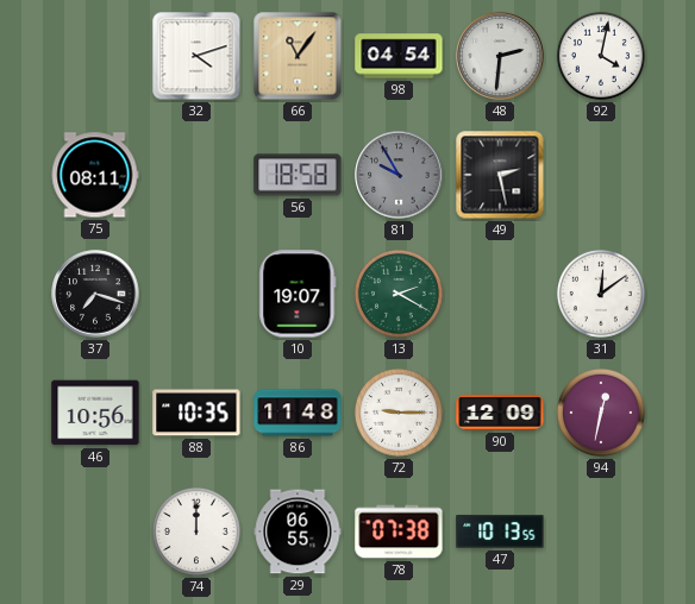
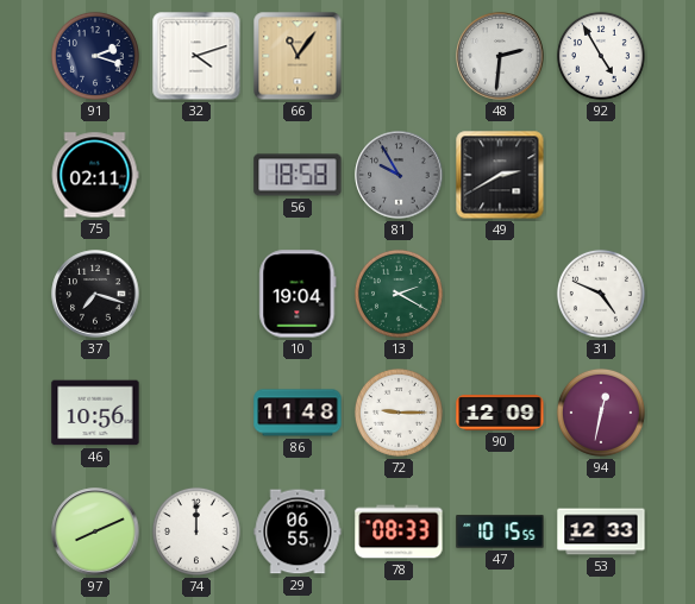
91: none -> 2:18
98: 04:54 -> none
92: 4:02 -> 4:55
75: 08:11 -> 02:11
49: 2:28 -> 2:40
10: 19:07 -> 19:04
31: 12:09 -> 4:49
88: 10:35 -> none
97: none -> 8:11
78: 07:38 -> 08:33
47: 10:13 -> 10:15
53: none -> 12:33
